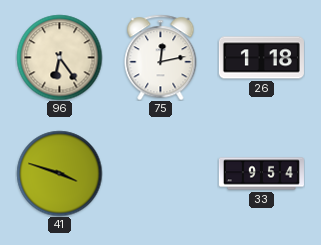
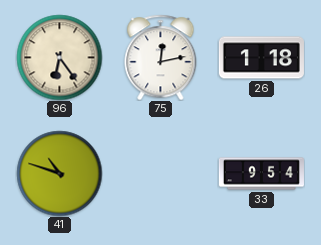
41: 3:48 -> 10:48
